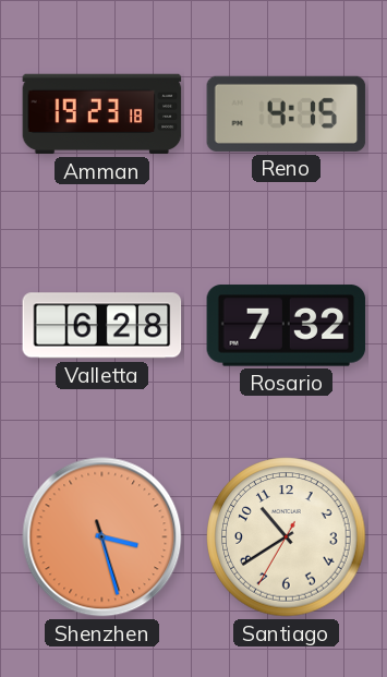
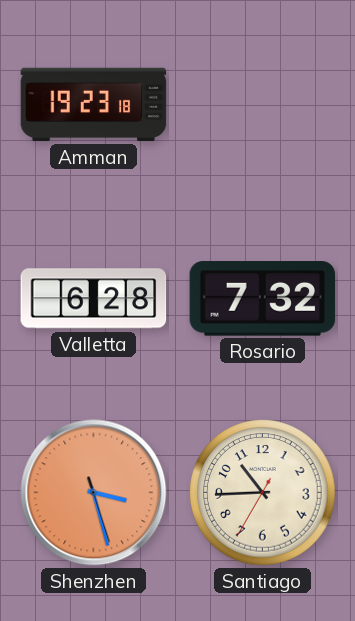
Reno: 4:15 -> none
Santiago: 10:39 -> 10:44
